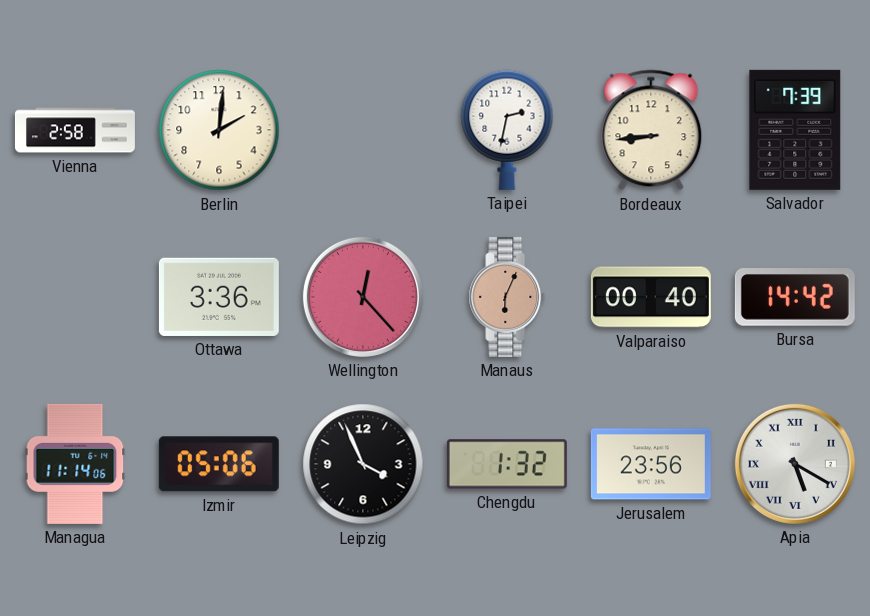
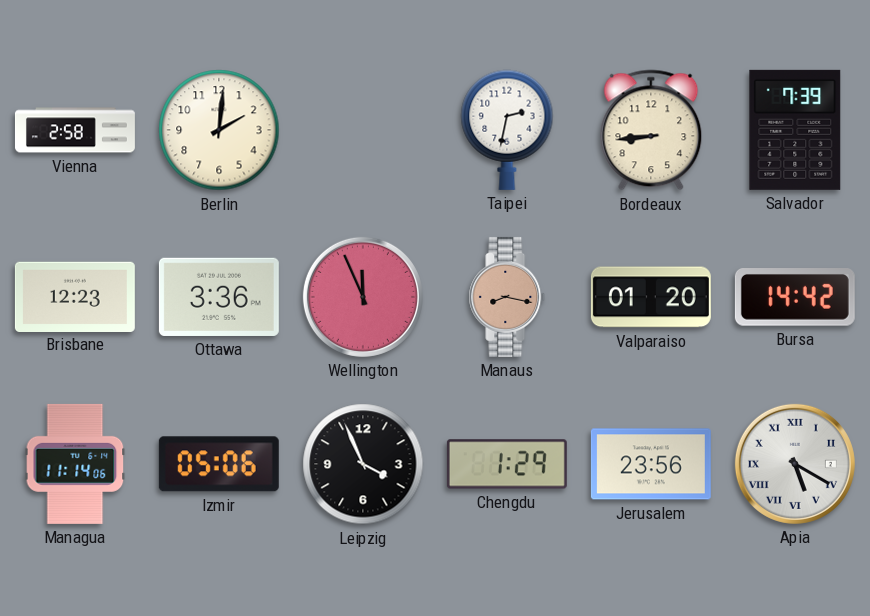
Brisbane: none -> 12:23
Wellington: 12:23 -> 11:56
Manaus: 6:04 -> 8:17
Valparaiso: 00:40 -> 01:20
Chengdu: 1:32 -> 1:29
